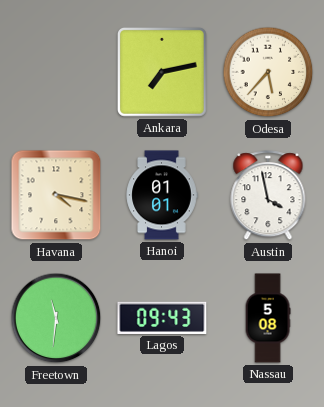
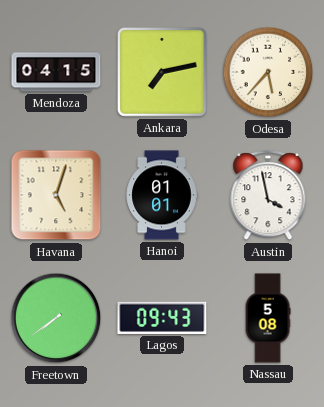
Mendoza: none -> 04:15
Havana: 4:17 -> 5:03
Freetown: 11:31 -> 7:39
